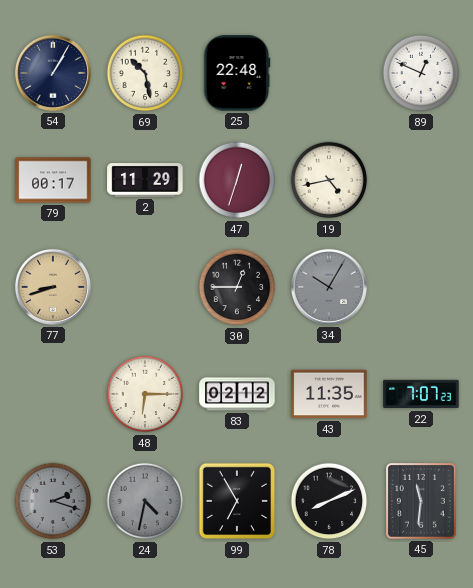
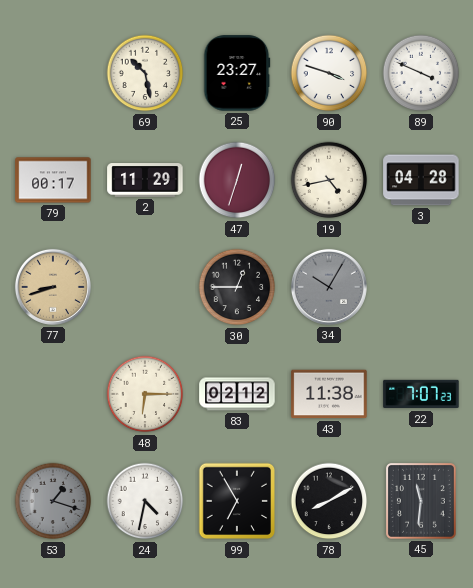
54: 1:05 -> none
25: 22:48 -> 23:27
90: none -> 3:48
89: 12:49 -> 3:49
3: none -> 04:28
43: 11:35 -> 11:38
53: 2:18 -> 1:18
24 dial: grey -> white
78: 8:11 -> 8:10
